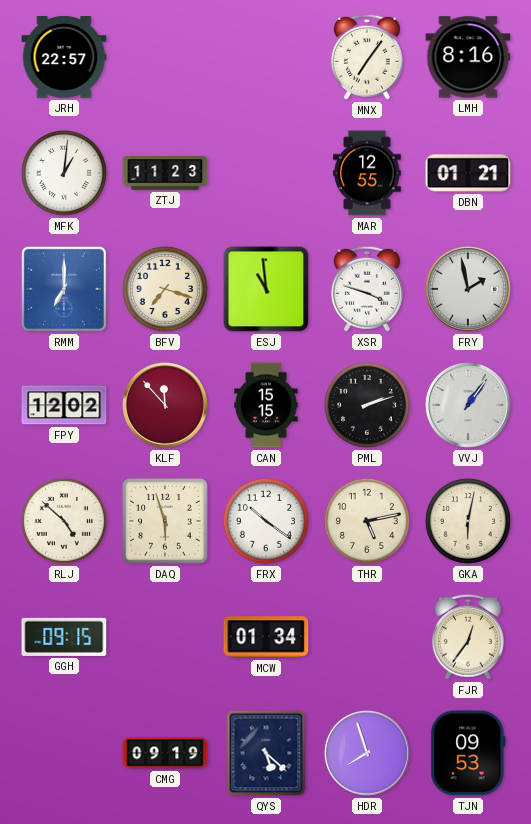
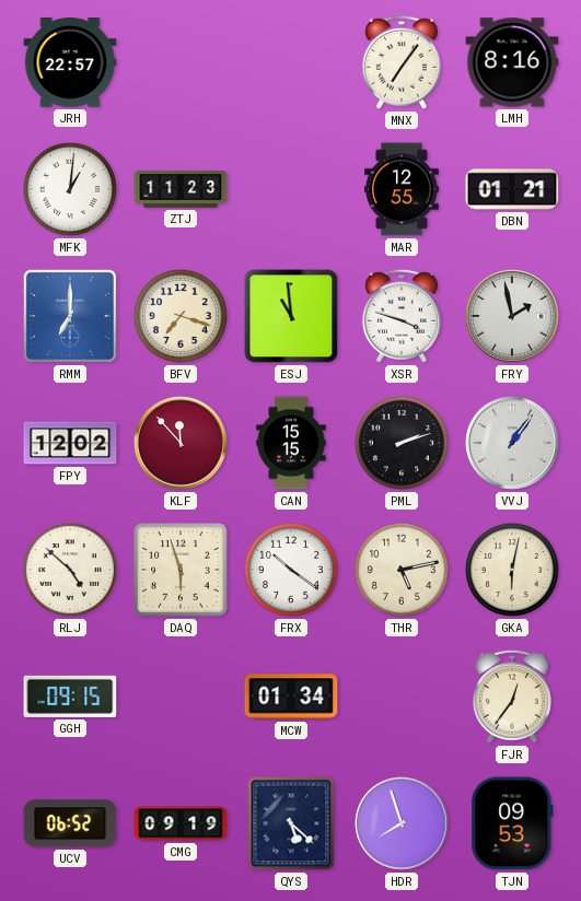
UCV: none -> 06:52
